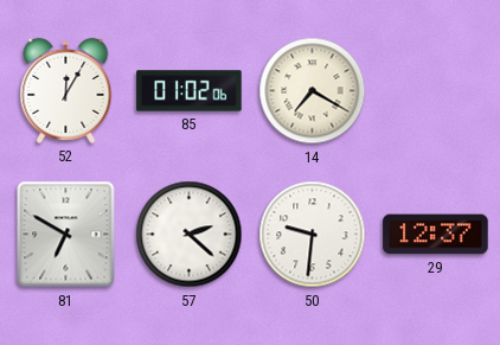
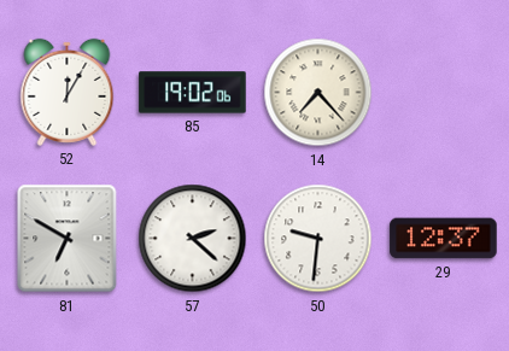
85: 01:02 -> 19:02
14: 7:20 -> 7:23
